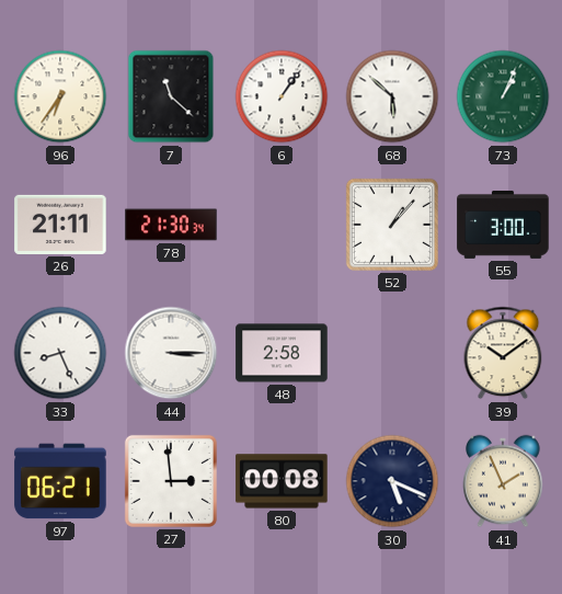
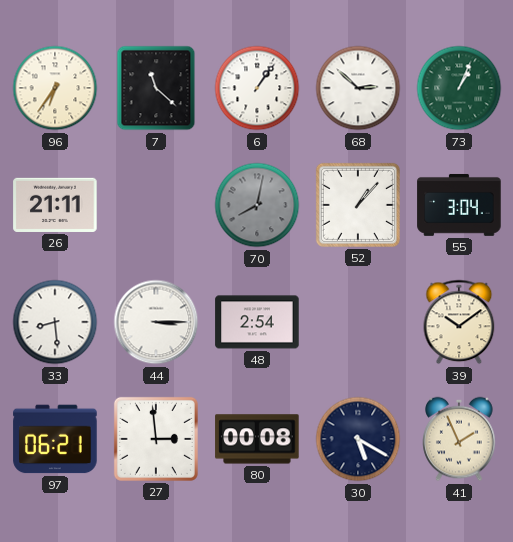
68: 5:52 -> 2:52
78: 21:30 -> none
70: none -> 8:02
55: 3:00 -> 3:04
33: 8:26 -> 8:29
48: 2:58 -> 2:54
30: 5:19 -> 5:20
